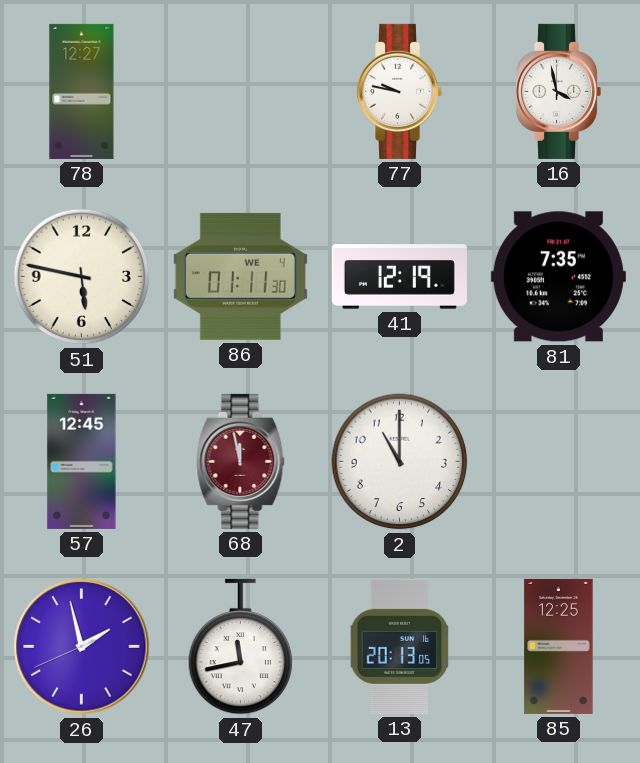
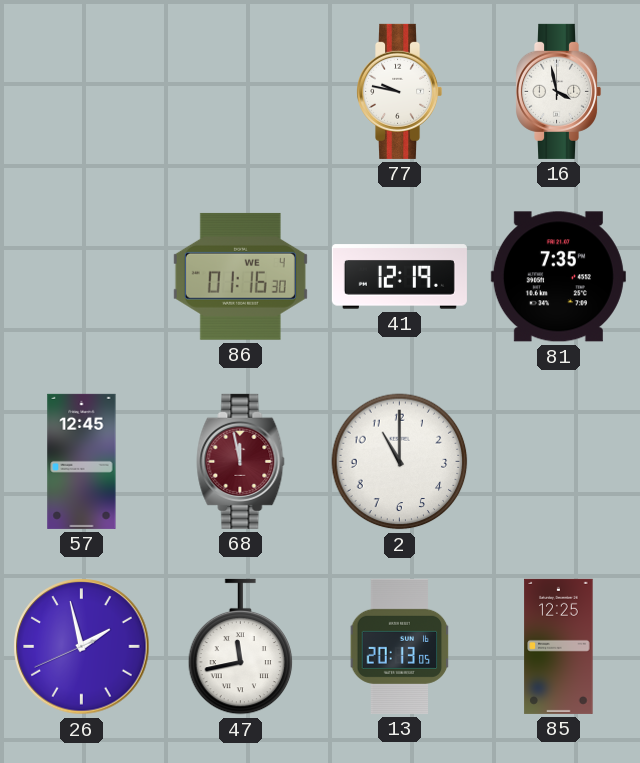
78: 12:27 -> none
51: 5:47 -> none
86: 01:11 -> 01:16
